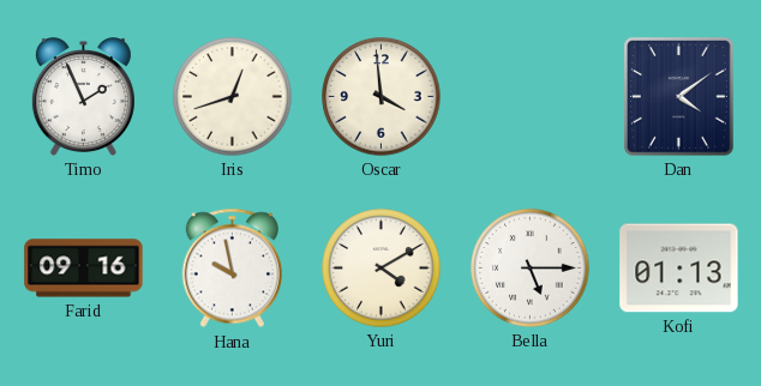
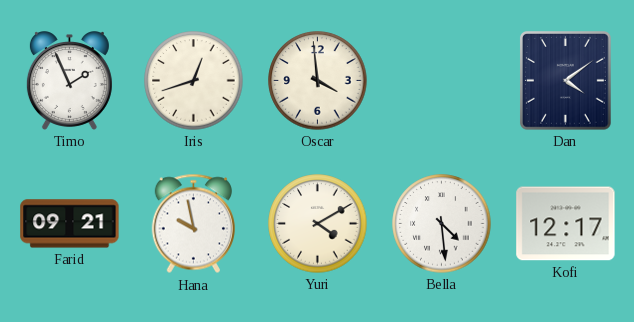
Farid: 09:16 -> 09:21
Bella: 5:15 -> 4:29
Kofi: 01:13 -> 12:17
